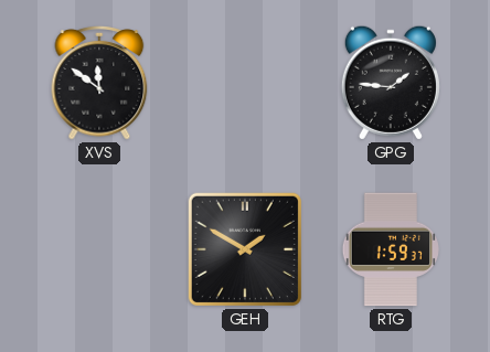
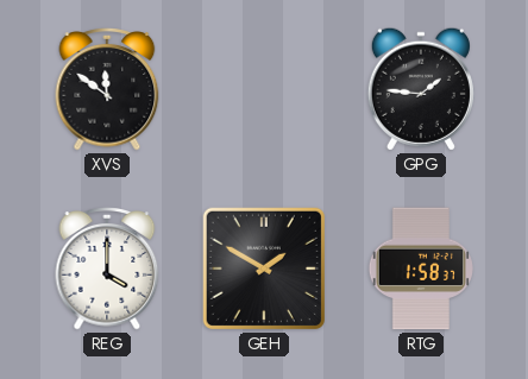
REG: none -> 4:00
RTG: 1:59 -> 1:58
